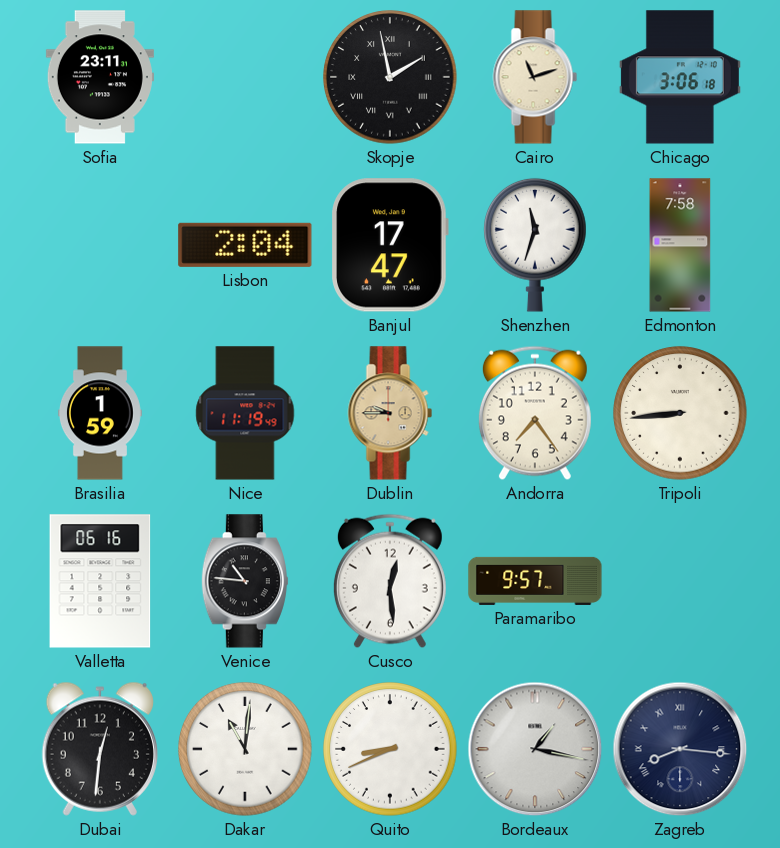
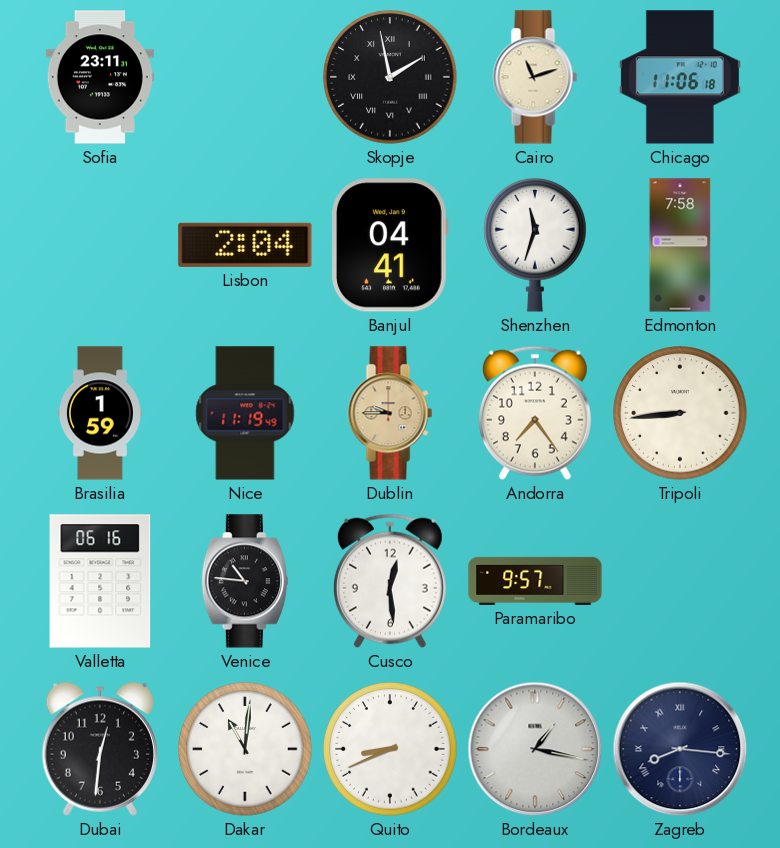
Chicago: 3:06 -> 11:06
Banjul: 17:47 -> 04:41
